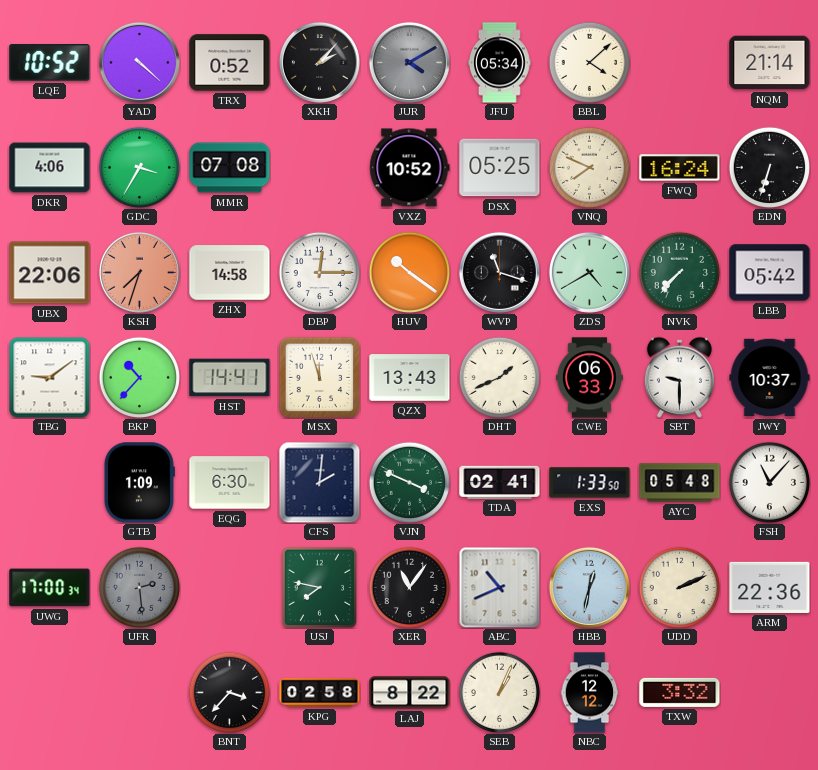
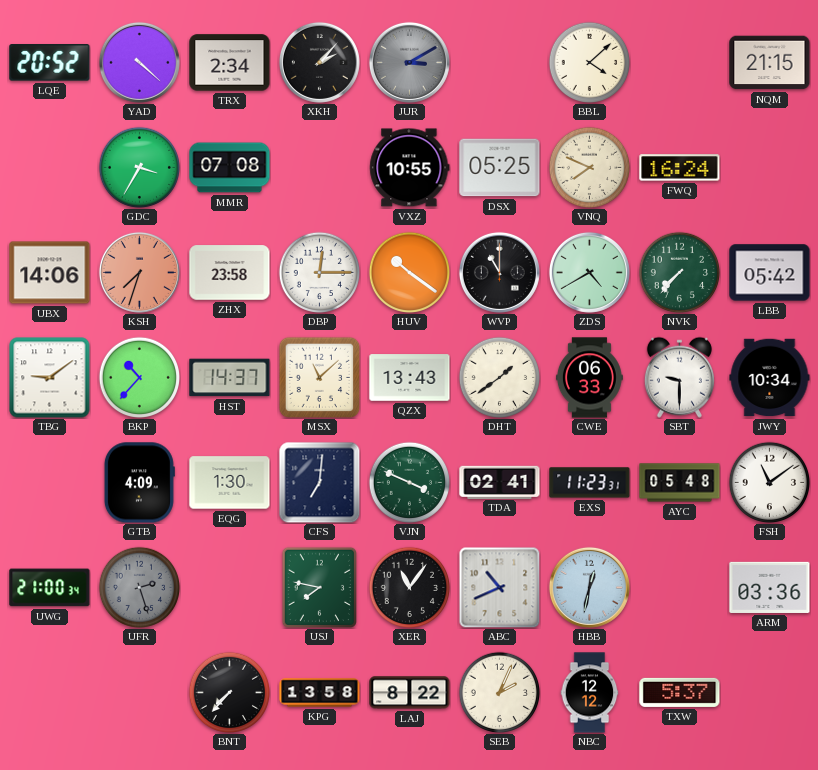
LQE: 10:52 -> 20:52
TRX: 0:52 -> 2:34
JUR: 4:10 -> 3:10
JFU: 05:34 -> none
NQM: 21:14 -> 21:15
DKR: 4:06 -> none
VXZ: 10:52 -> 10:55
EDN: 6:33 -> none
UBX: 22:06 -> 14:06
ZHX: 14:58 -> 23:58
WVP: 11:18 -> 11:00
HST: 14:41 -> 14:37
MSX: 11:57 -> 11:08
DHT: 1:41 -> 1:39
JWY: 10:37 -> 10:34
GTB: 1:09 -> 4:09
EQG: 6:30 -> 1:30
CFS: 2:01 -> 7:01
EXS: 1:33 -> 11:23
FSH: 11:07 -> 11:09
UWG: 17:00 -> 21:00
UFR: 2:29 -> 2:27
UDD: 2:11 -> none
ARM: 22:36 -> 03:36
BNT: 3:37 -> 7:37
KPG: 02:58 -> 13:58
SEB: 1:04 -> 2:04
TXW: 3:32 -> 5:37
